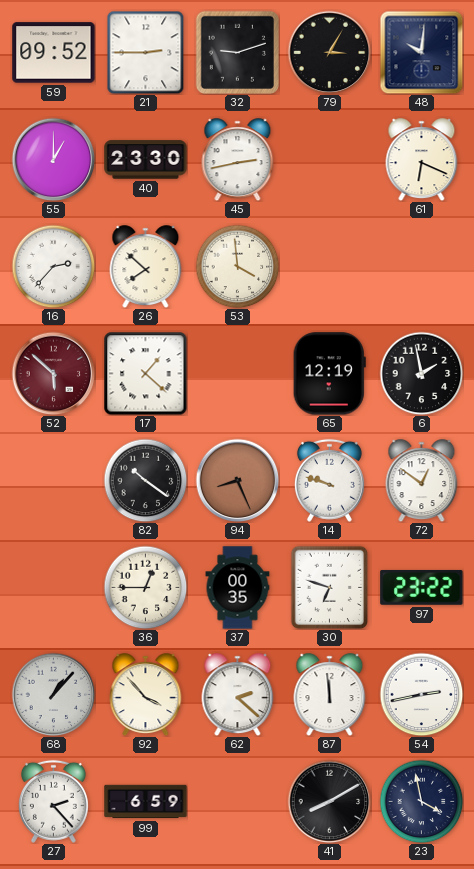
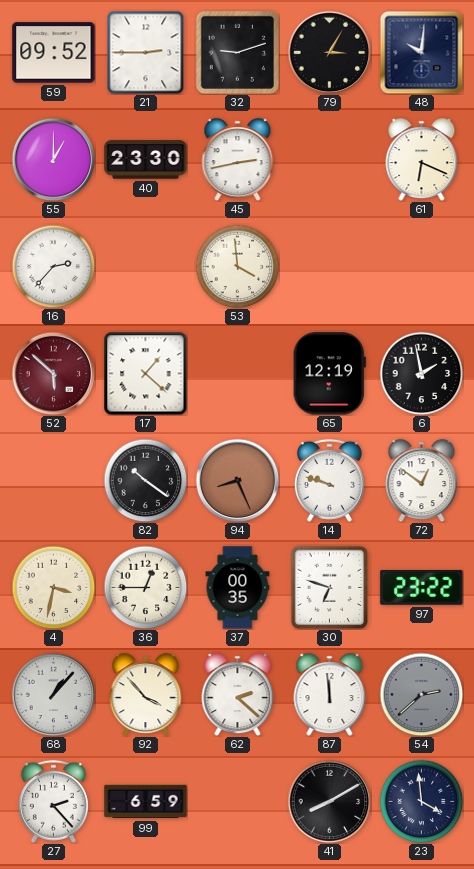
26: 7:52 -> none
4: none -> 3:32
54: 2:43 -> 2:38
54 dial: white -> grey
23: 3:58 -> 3:59
